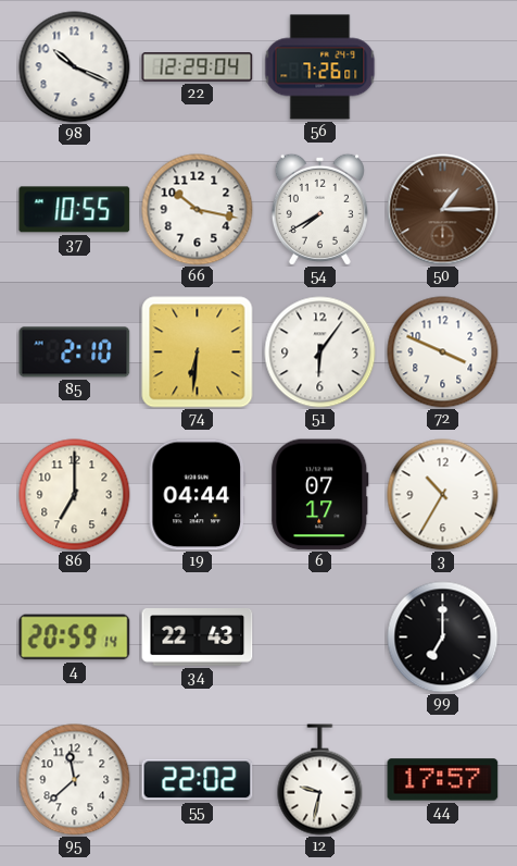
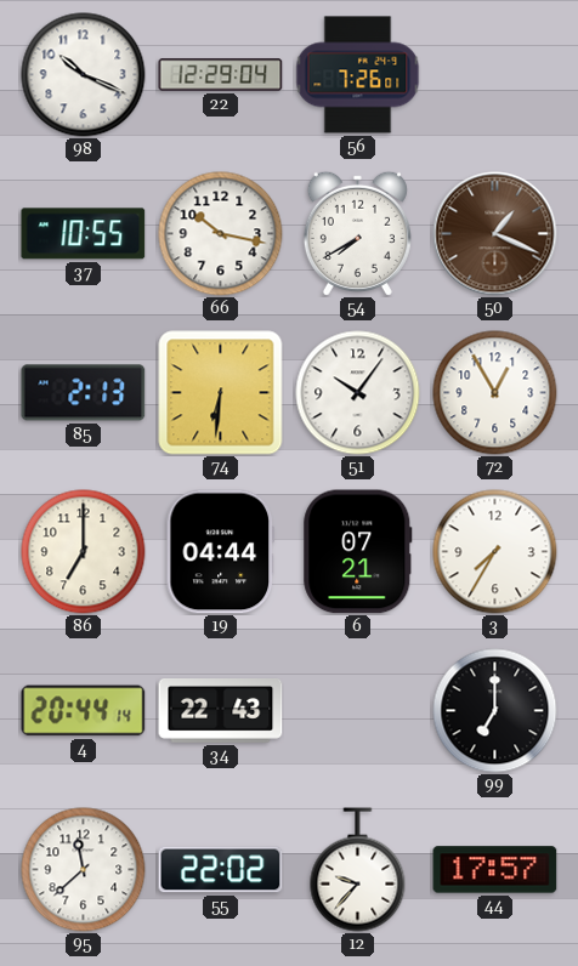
50: 1:15 -> 1:19
85: 2:10 -> 2:13
51: 6:06 -> 10:06
72: 3:49 -> 12:55
6: 07:17 -> 07:21
3: 10:35 -> 7:35
4: 20:59 -> 20:44
12: 9:32 -> 9:37
